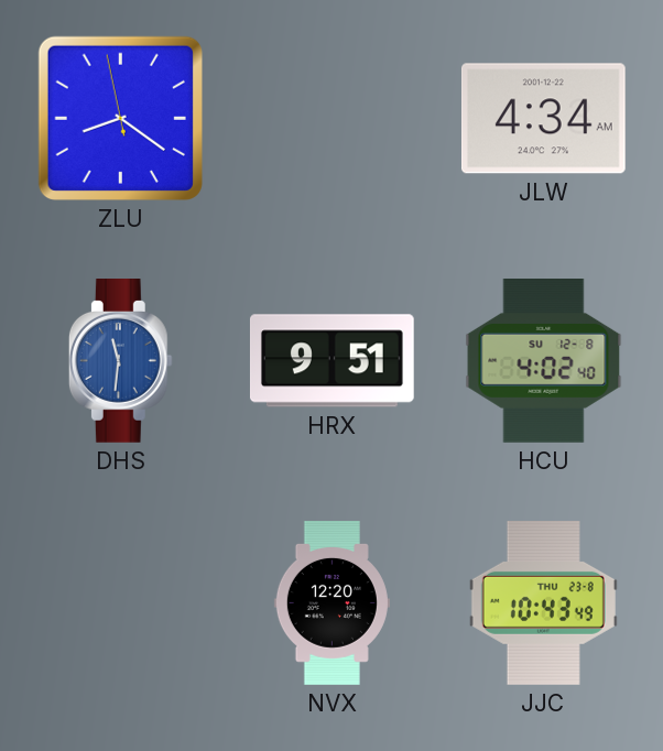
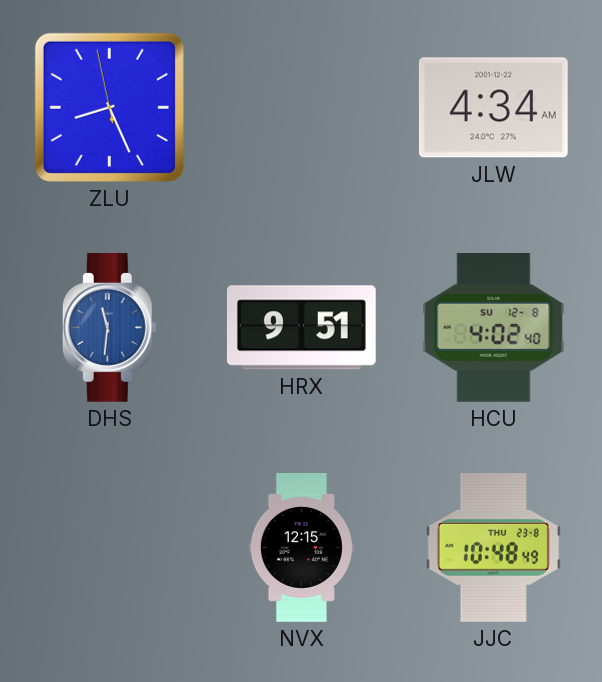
ZLU: 8:20 -> 8:25
NVX: 12:20 -> 12:15
JJC: 10:43 -> 10:48
